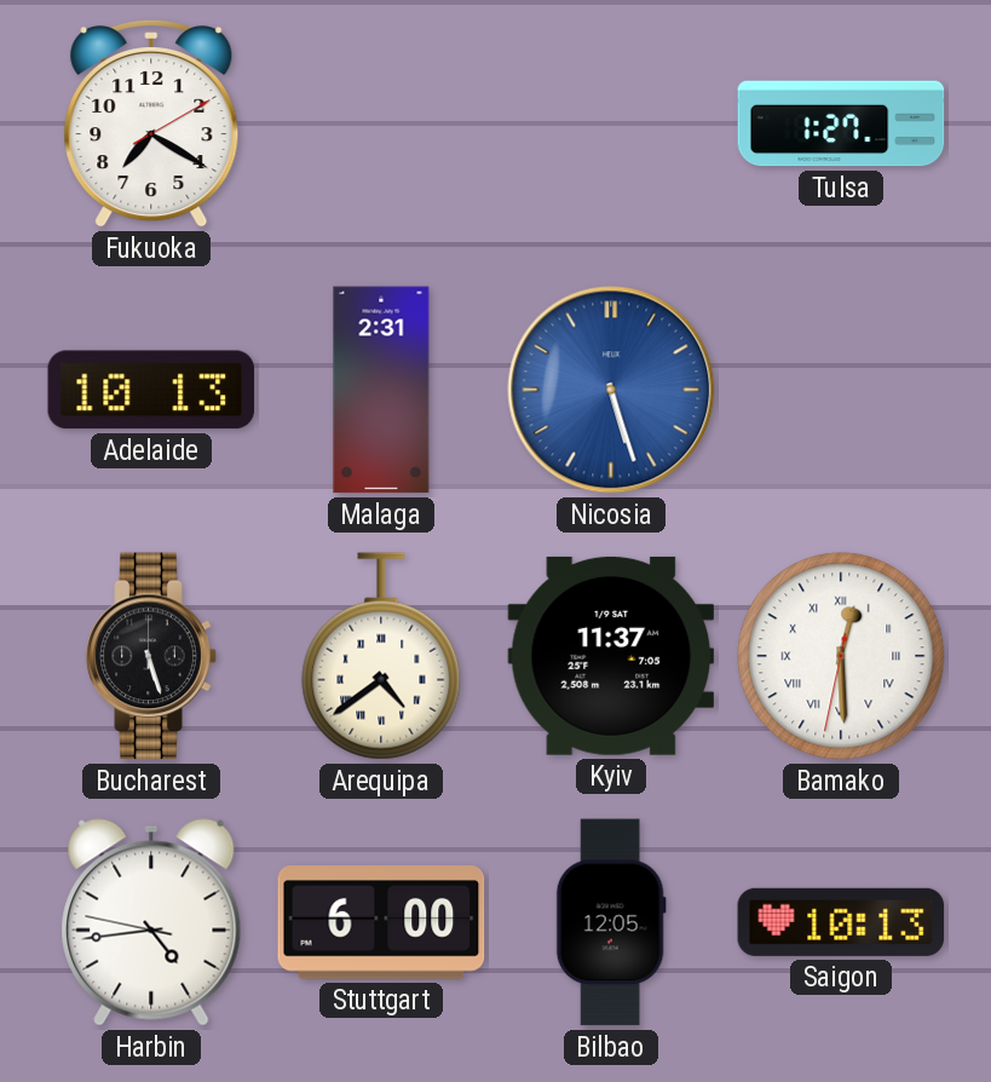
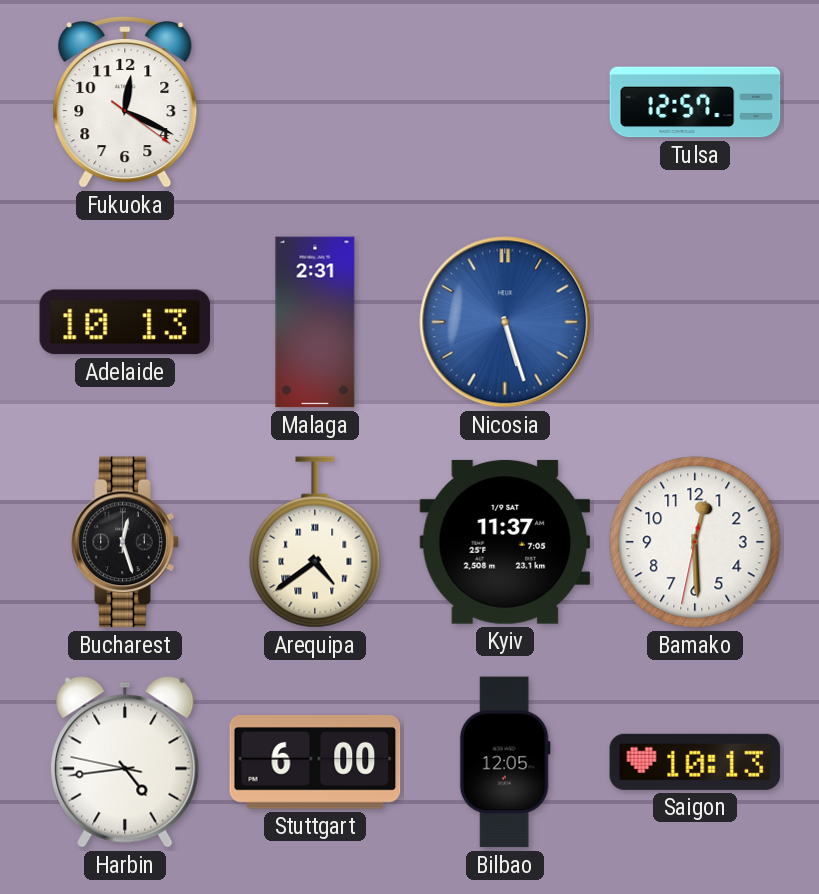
Fukuoka: 7:20 -> 12:19
Tulsa: 1:27 -> 12:57
Bucharest: 5:27 -> 12:27
Bamako numerals: Roman -> Arabic
